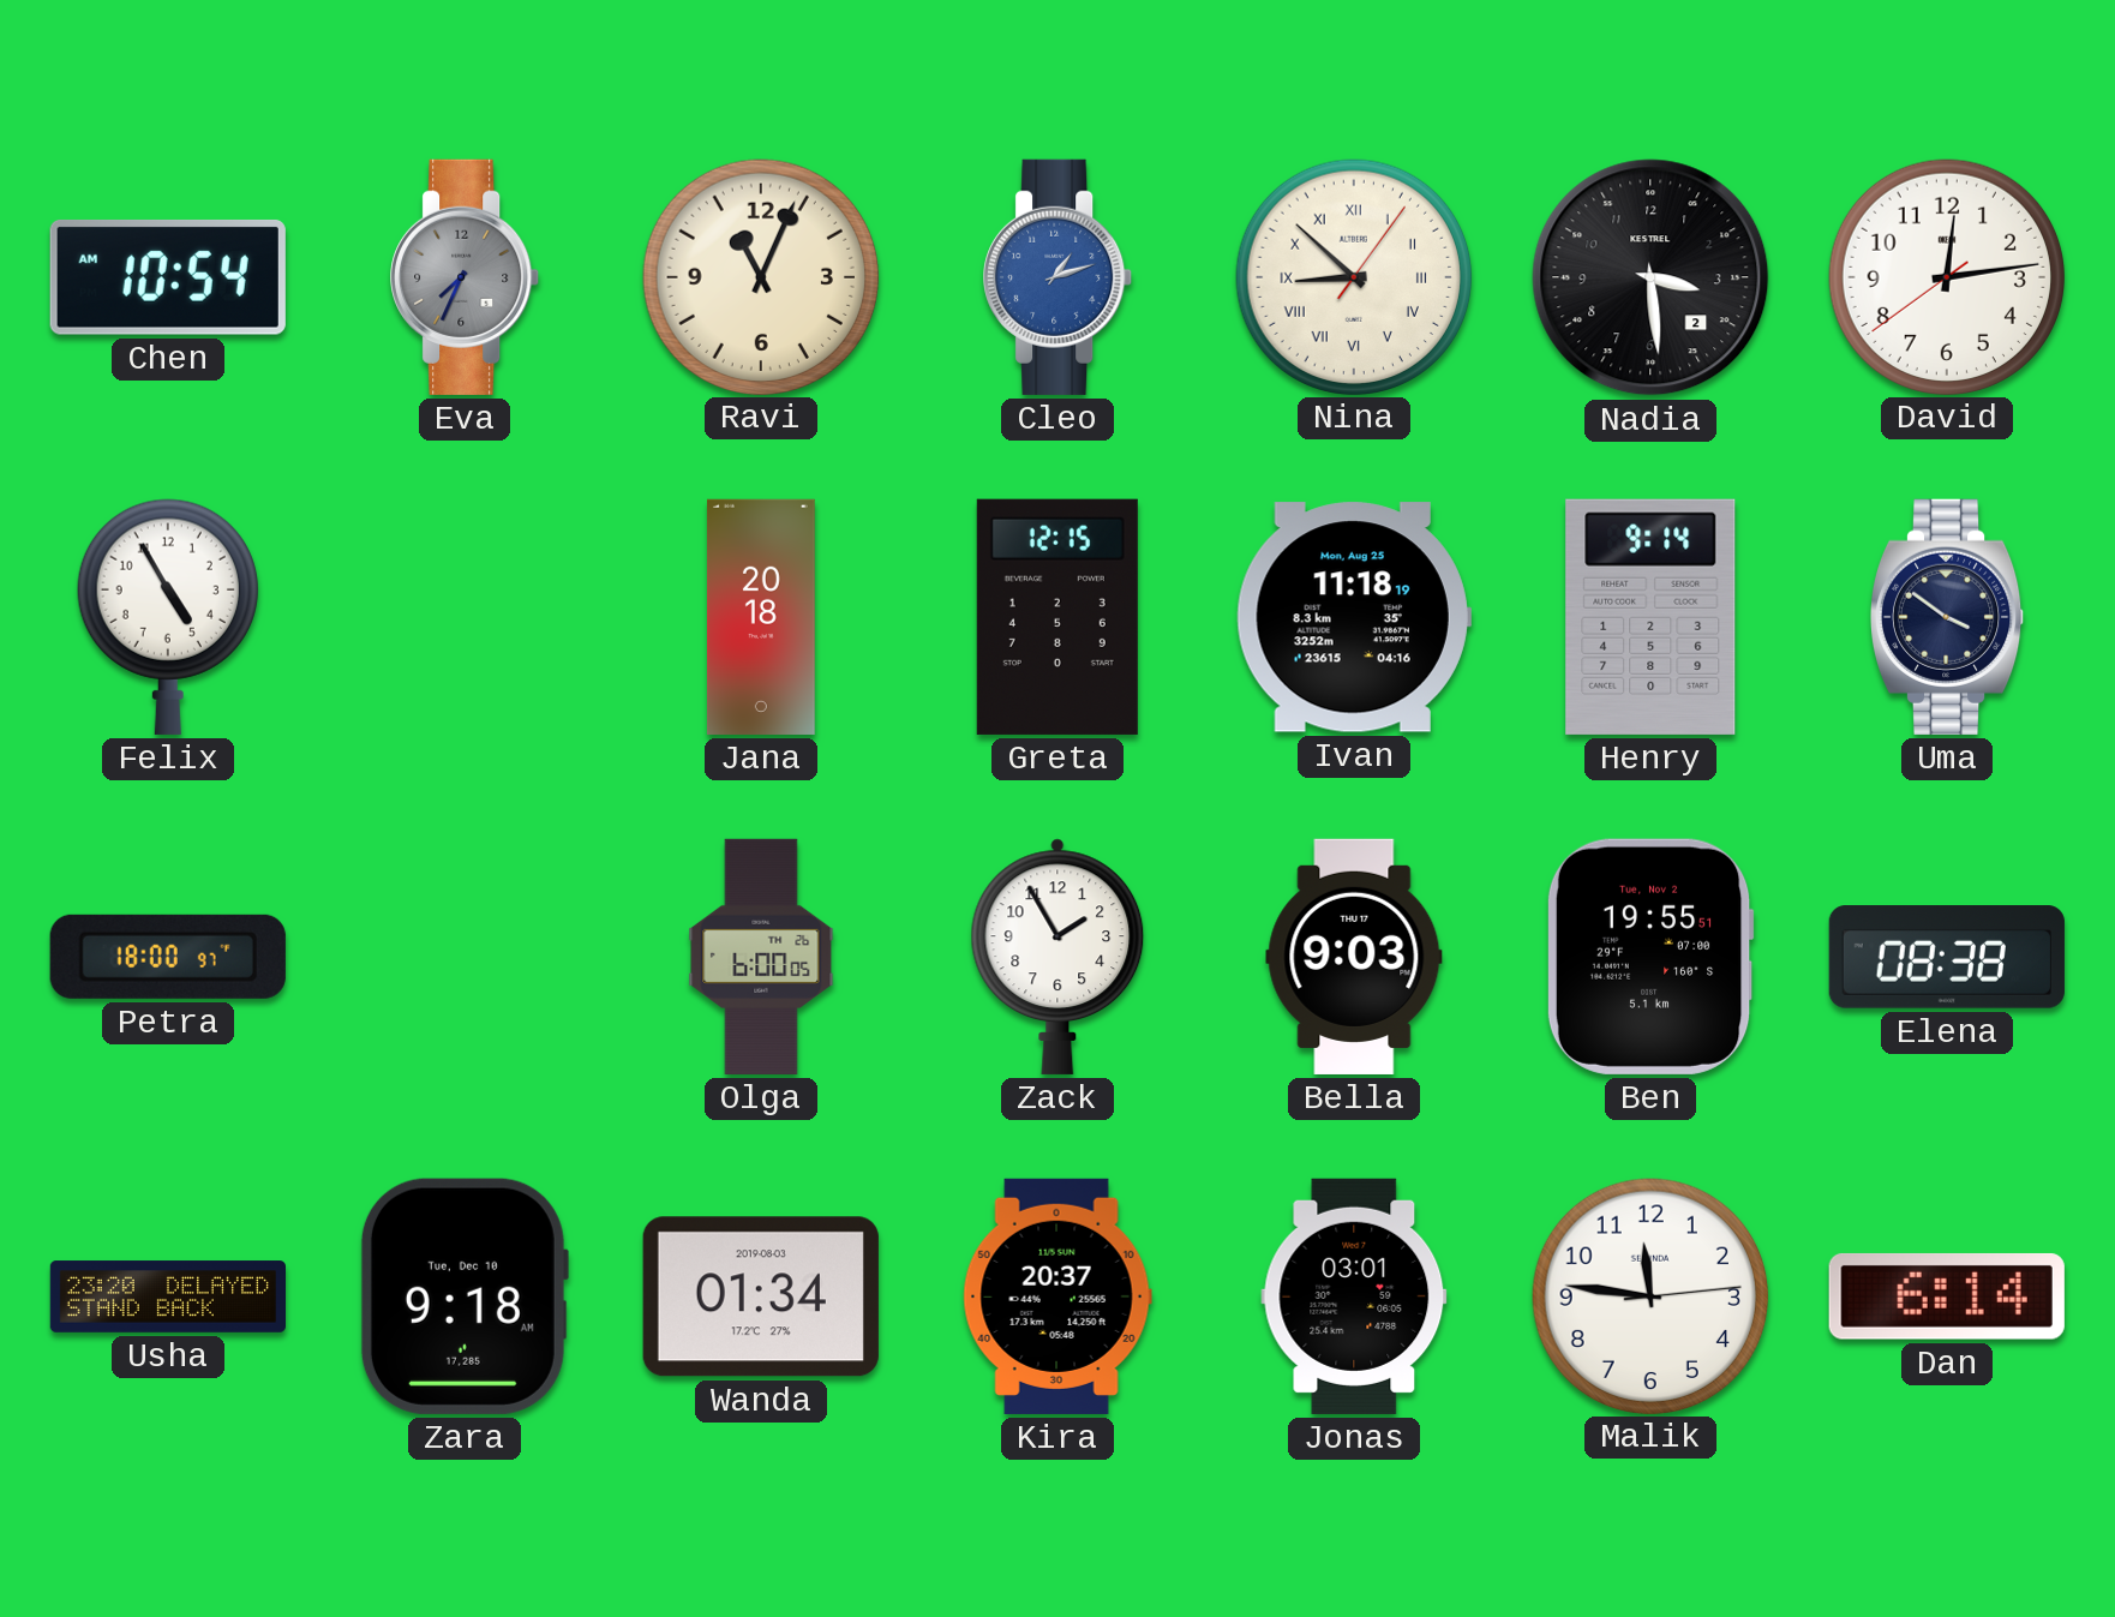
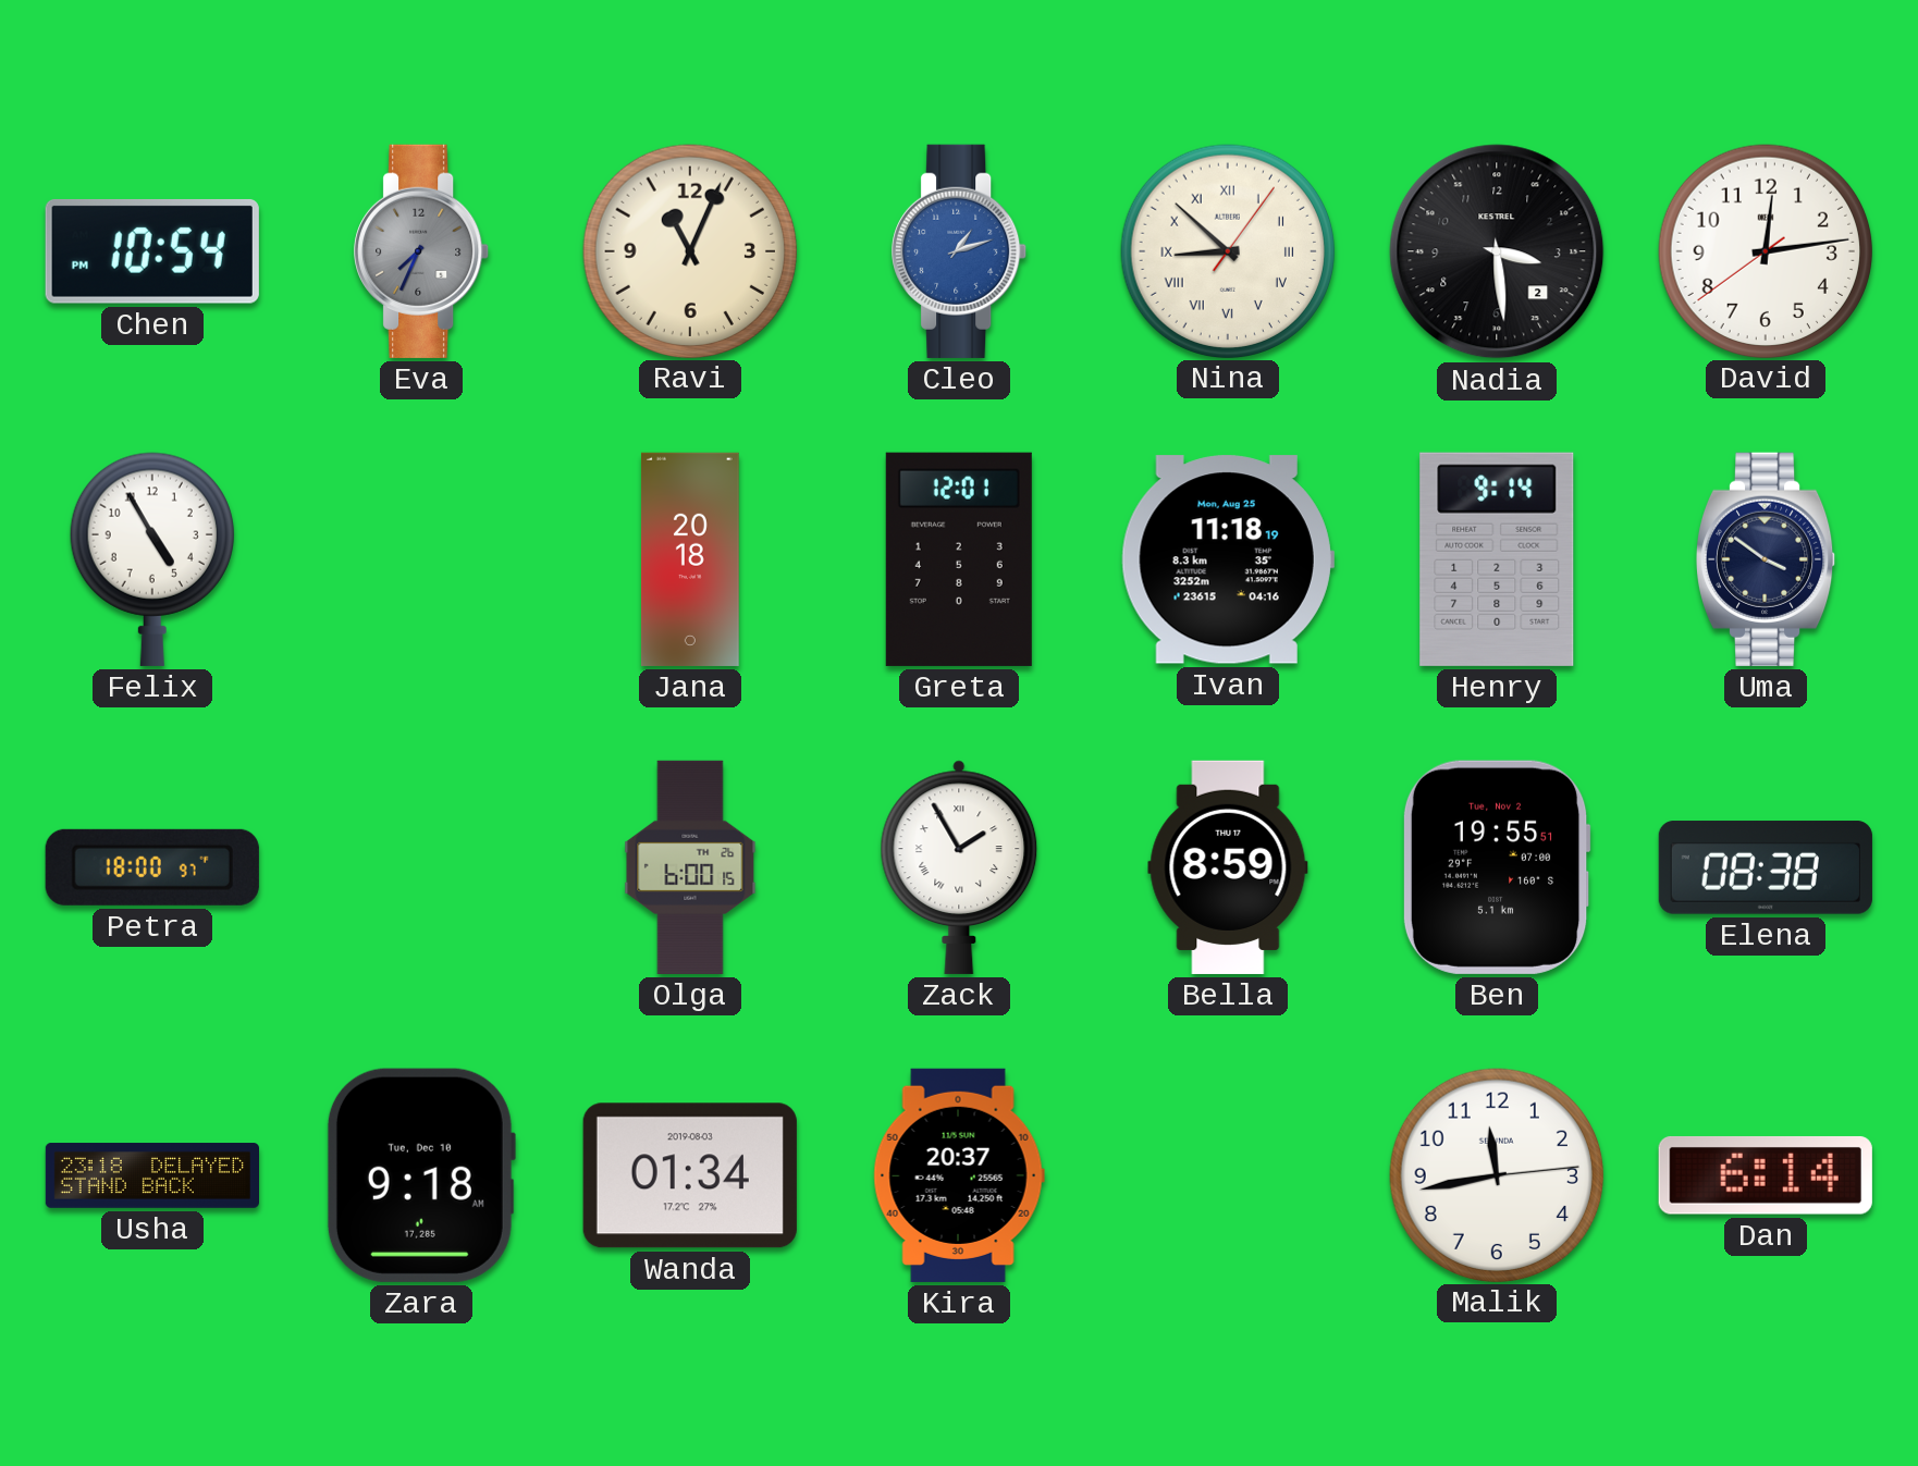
Chen: 10:54 AM -> 10:54 PM
Greta: 12:15 -> 12:01
Olga: 6:00:05 -> 6:00:15
Zack numerals: Arabic -> Roman
Bella: 9:03 -> 8:59
Usha: 23:20 -> 23:18
Jonas: 03:01 -> none
Malik: 11:46 -> 11:43
